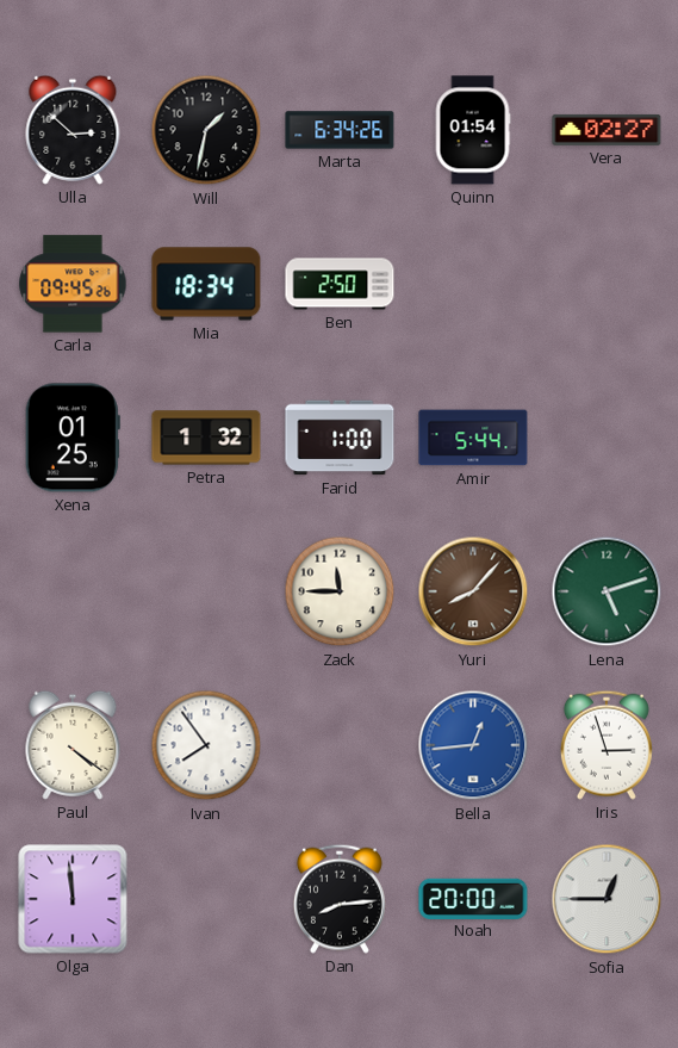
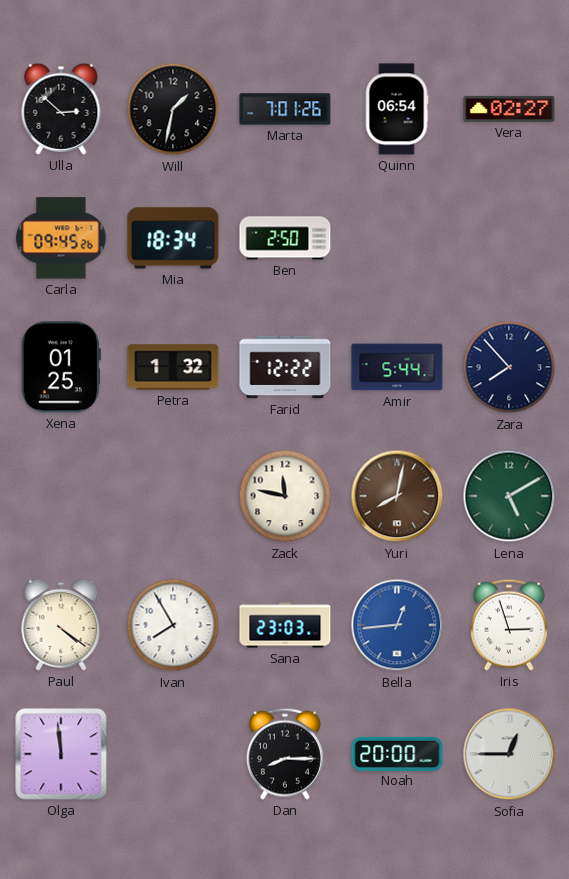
Marta: 6:34 -> 7:01
Quinn: 01:54 -> 06:54
Farid: 1:00 -> 12:22
Zara: none -> 7:53
Zack: 11:45 -> 11:47
Yuri: 8:07 -> 8:02
Lena: 5:12 -> 5:10
Ivan: 7:54 -> 7:55
Sana: none -> 23:03
Dan: 8:14 -> 8:15
